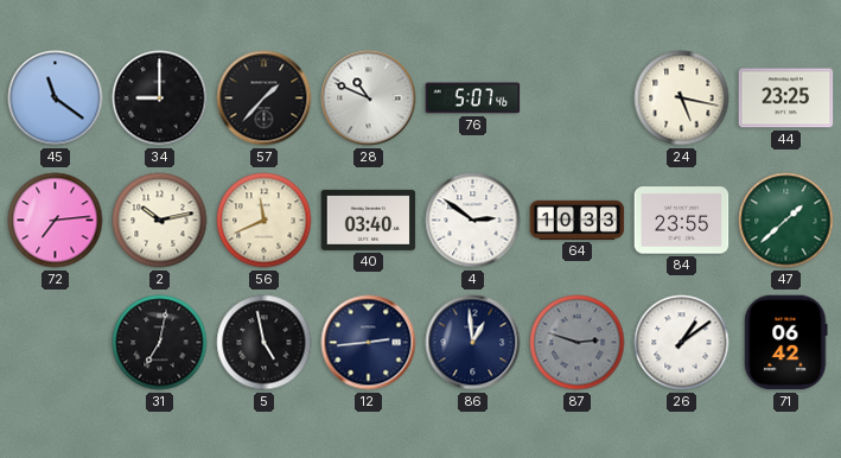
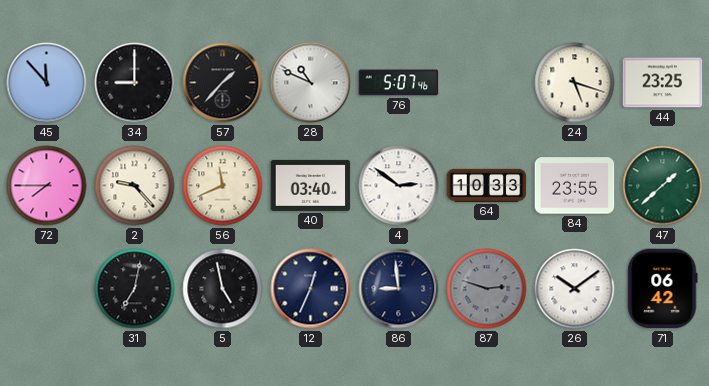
45: 11:21 -> 11:53
24: 5:17 -> 5:18
72: 7:14 -> 7:45
2: 10:13 -> 9:23
12: 2:44 -> 12:34
86: 12:59 -> 8:59
26: 1:09 -> 10:09
